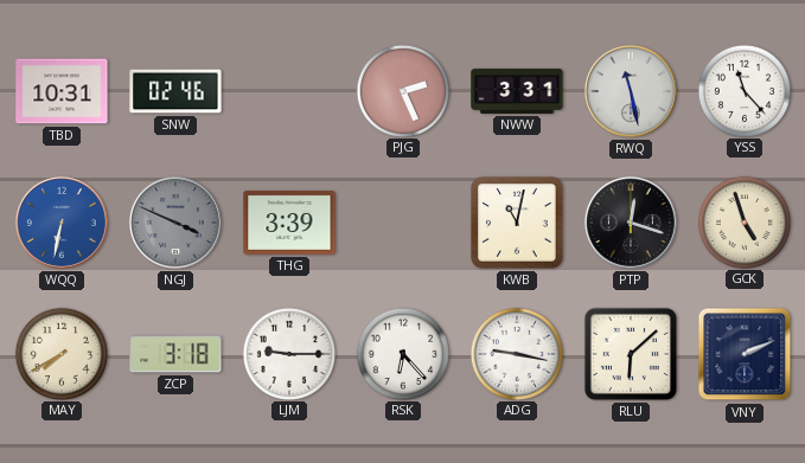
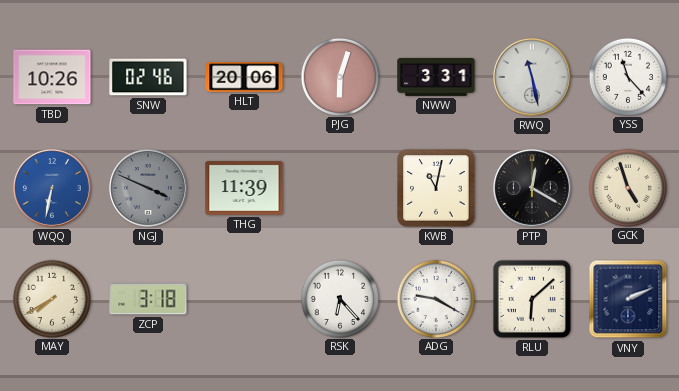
TBD: 10:31 -> 10:26
HLT: none -> 20:06
PJG: 2:26 -> 6:03
THG: 3:39 -> 11:39
PTP: 12:18 -> 12:20
LJM: 9:15 -> none
ADG: 9:17 -> 9:20
